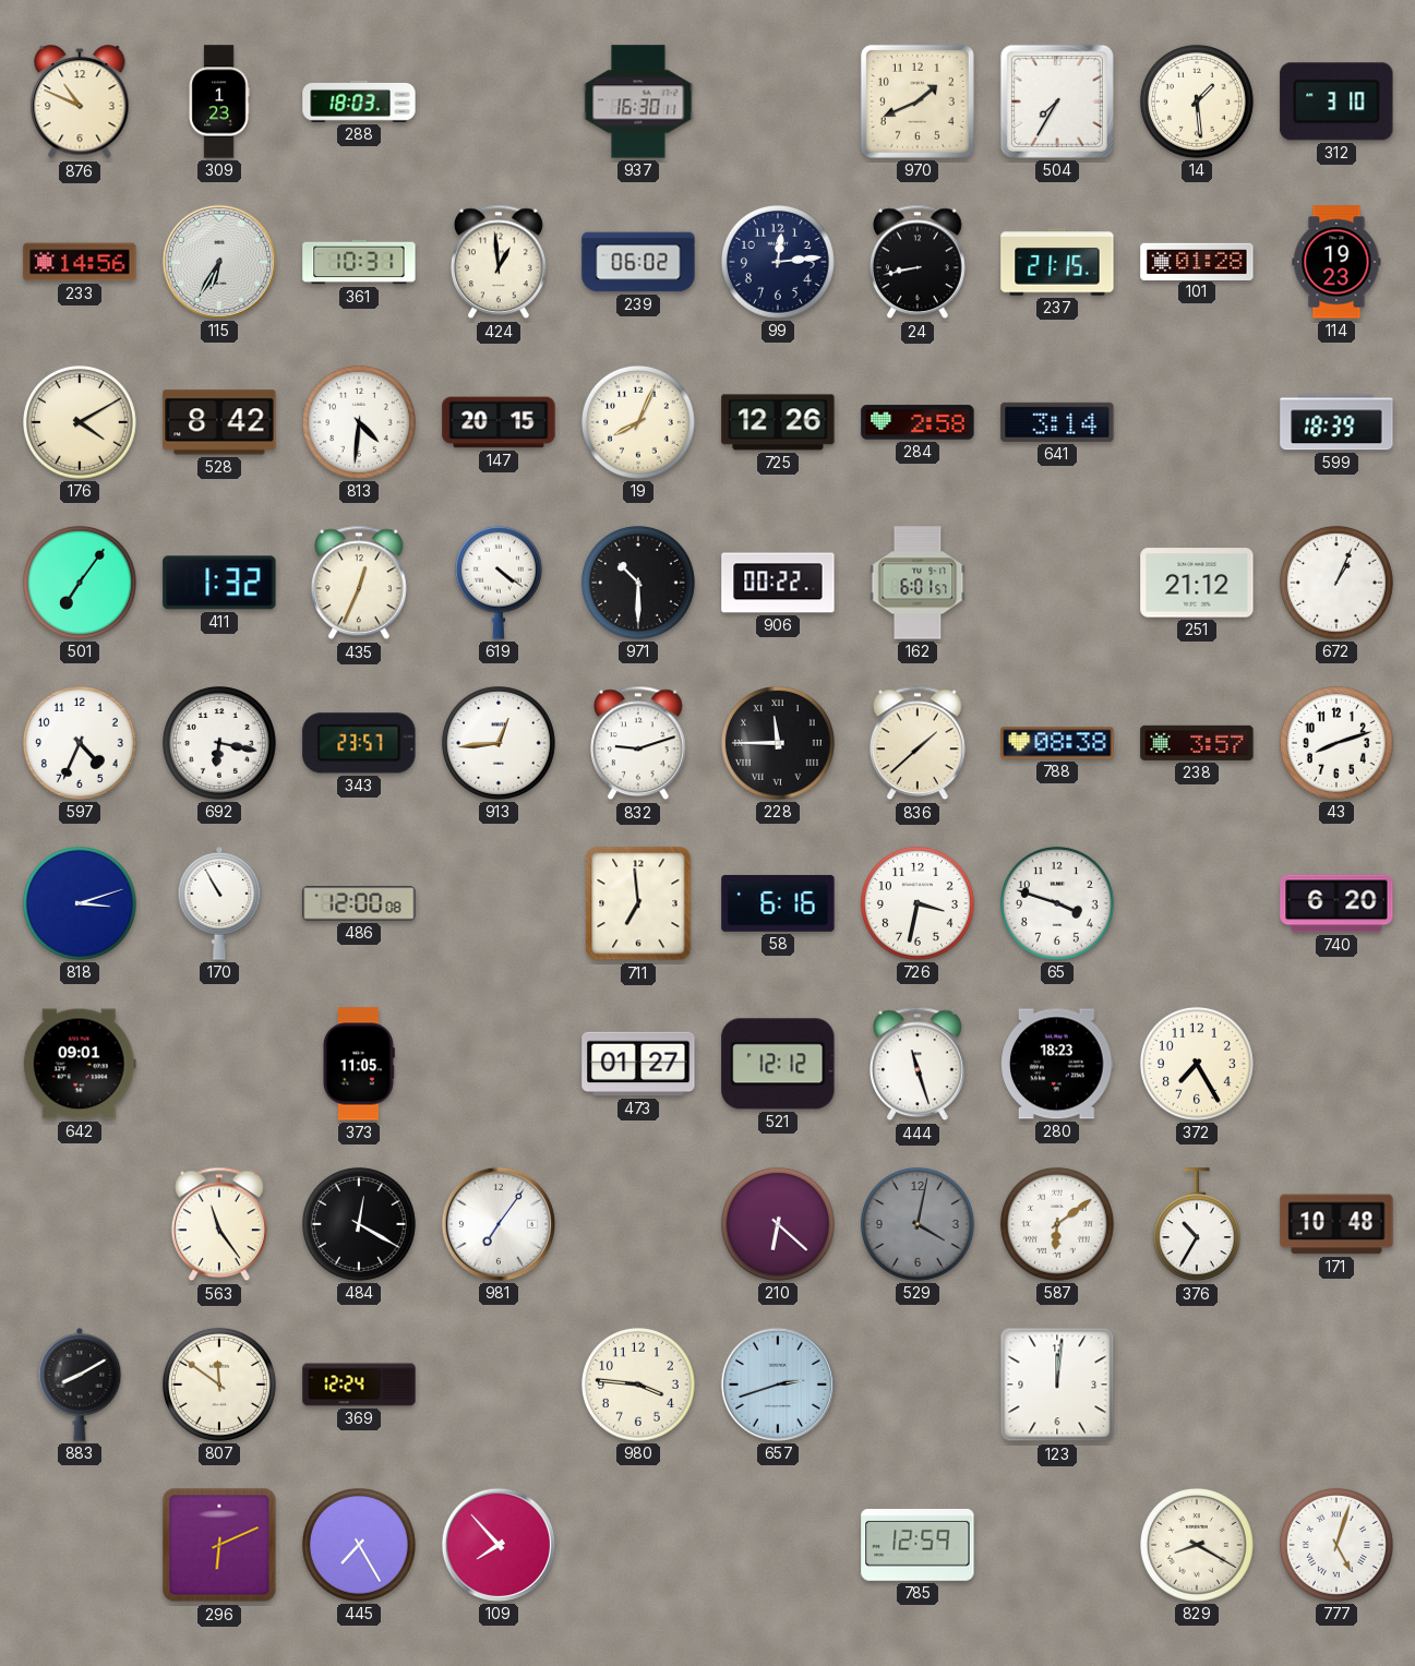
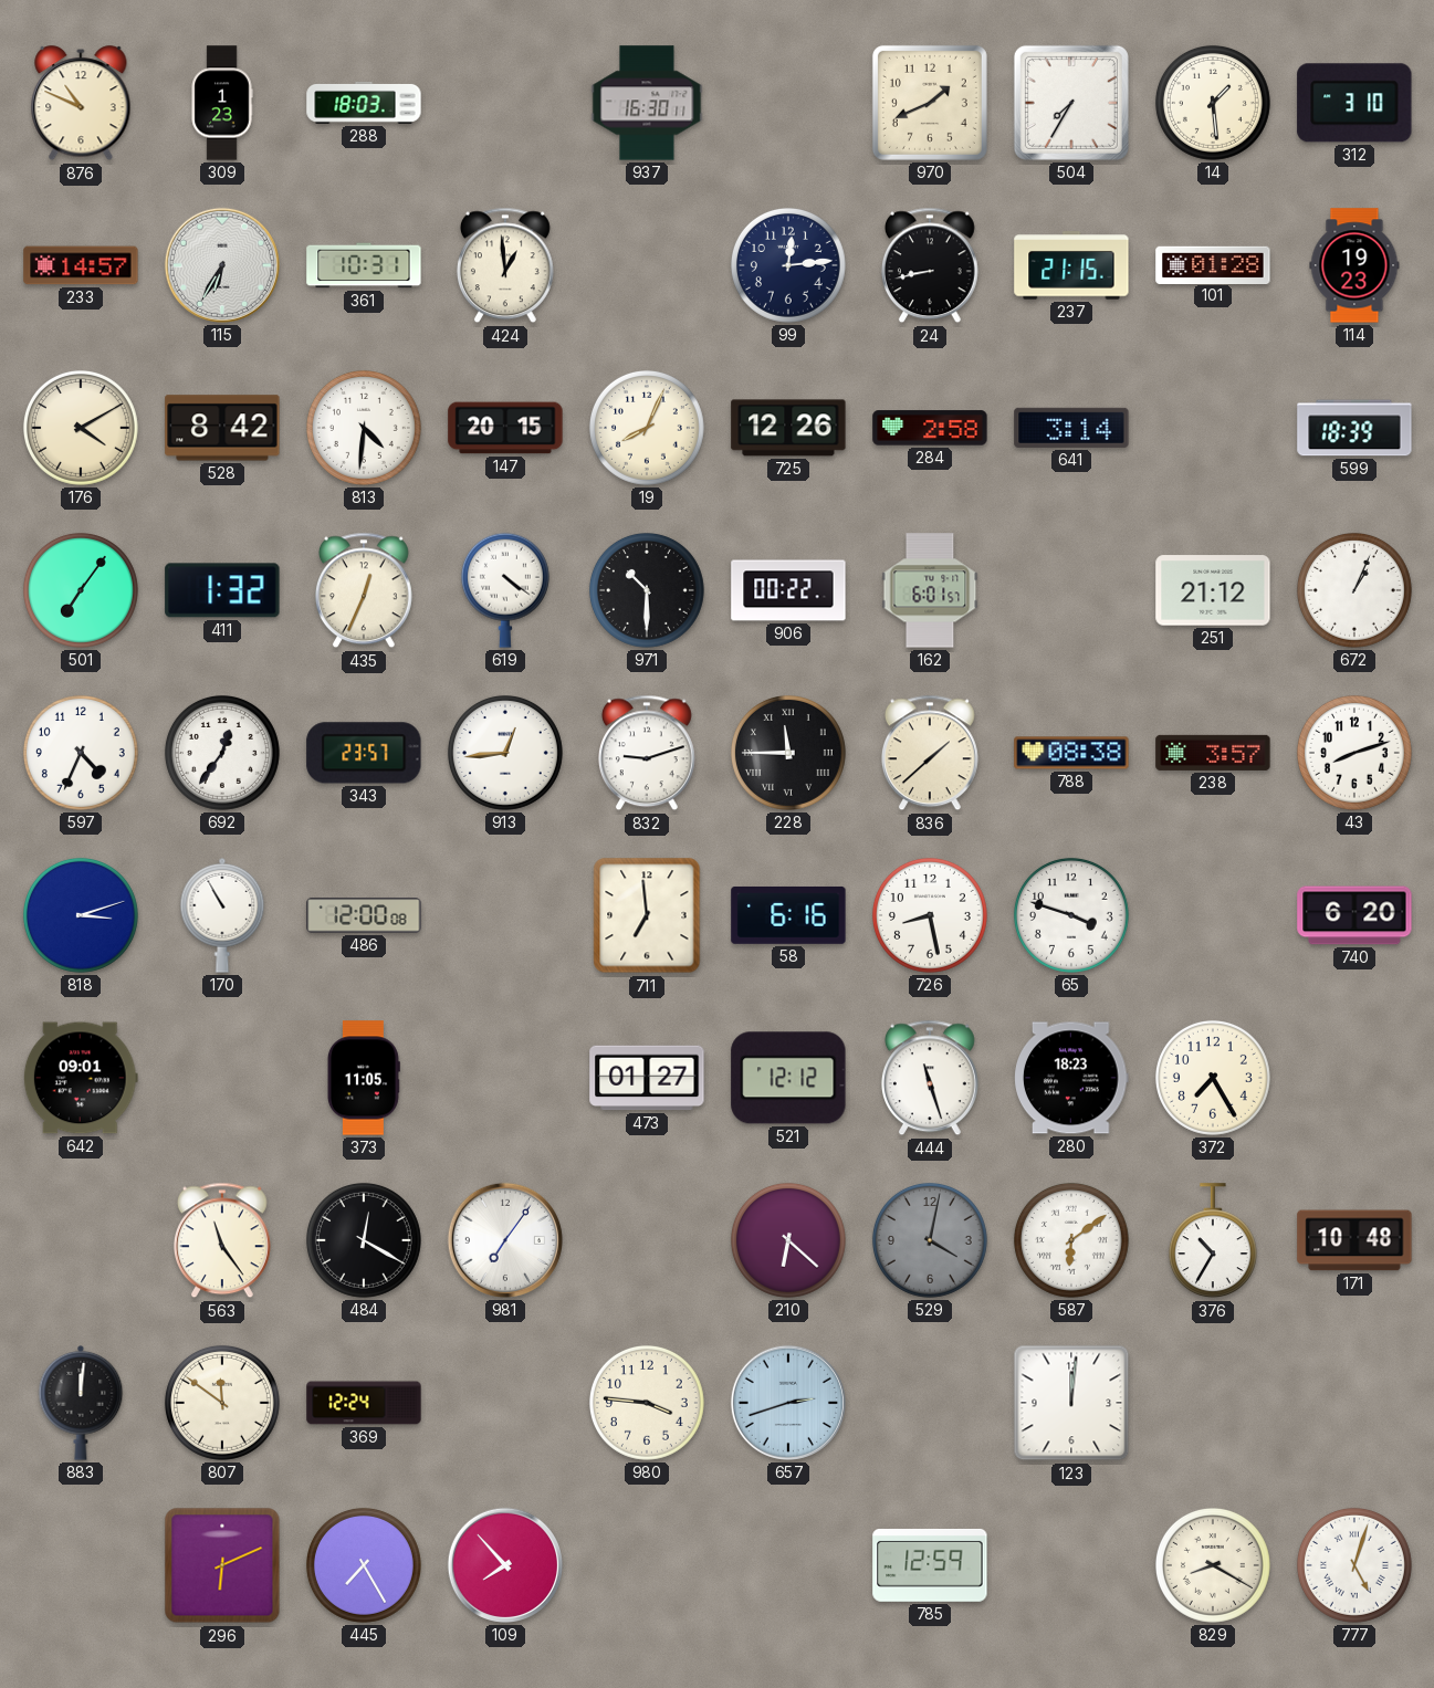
233: 14:56 -> 14:57
239: 06:02 -> none
692: 6:17 -> 12:36
726: 3:32 -> 8:28
883: 8:10 -> 12:01
